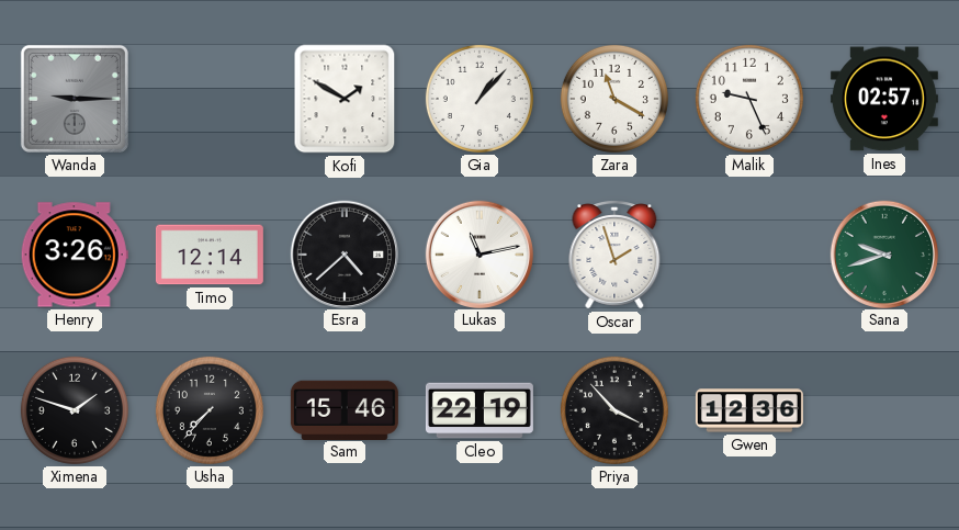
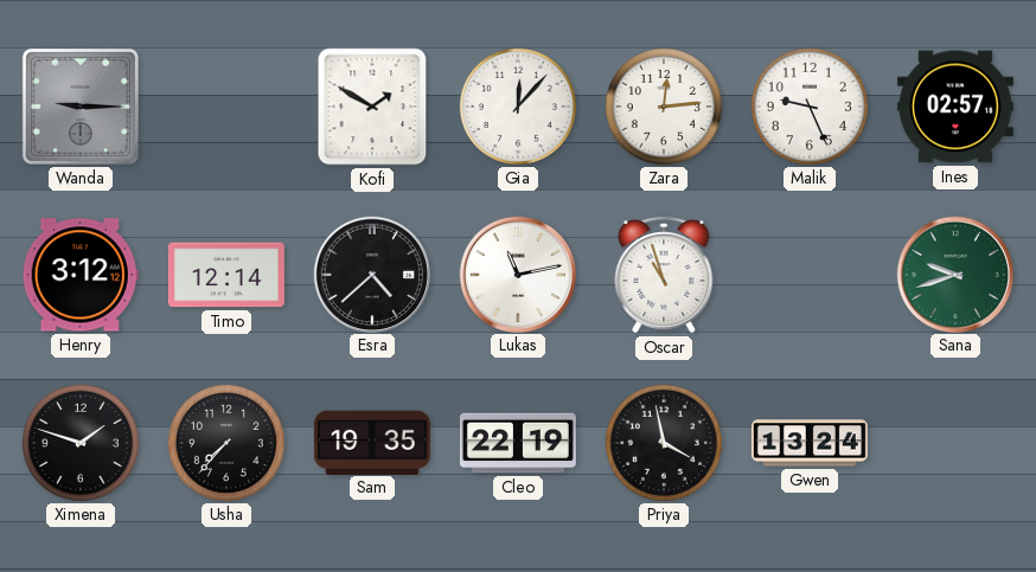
Gia: 1:07 -> 12:07
Zara: 11:20 -> 12:14
Henry: 3:26 -> 3:12
Oscar: 1:57 -> 10:57
Sam: 15:46 -> 19:35
Priya: 3:53 -> 3:58
Gwen: 12:36 -> 13:24
